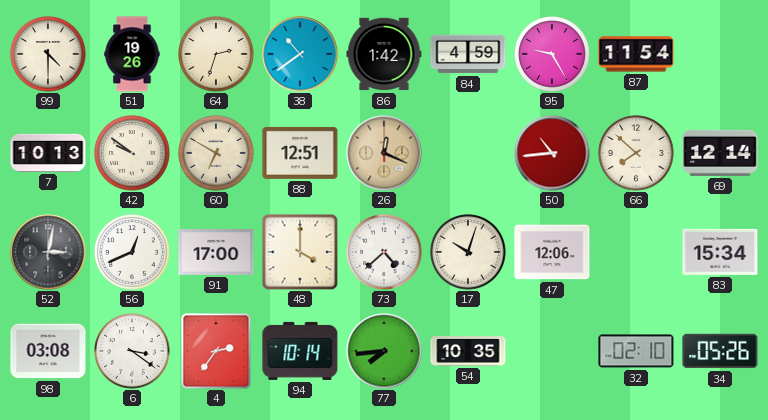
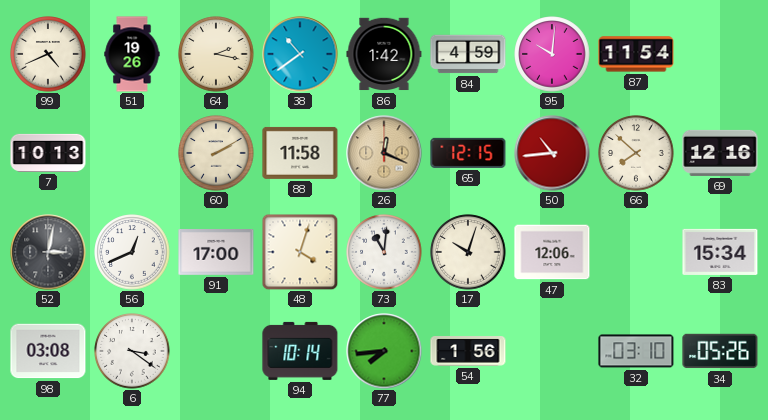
99: 4:30 -> 4:41
64: 2:33 -> 2:17
95: 9:25 -> 10:01
42: 9:51 -> none
60: 6:50 -> 2:10
88: 12:51 -> 11:58
65: none -> 12:15
69: 12:14 -> 12:16
48: 4:00 -> 4:03
73: 4:38 -> 11:01
4: 2:36 -> none
54: 10:35 -> 1:56
32: 02:10 -> 03:10
